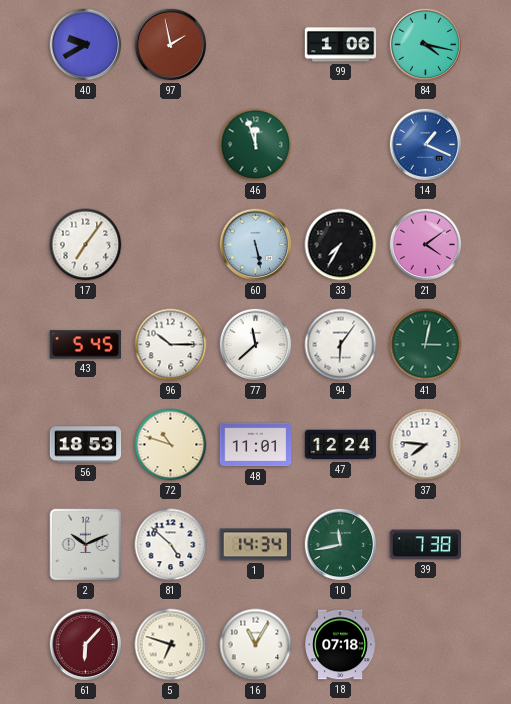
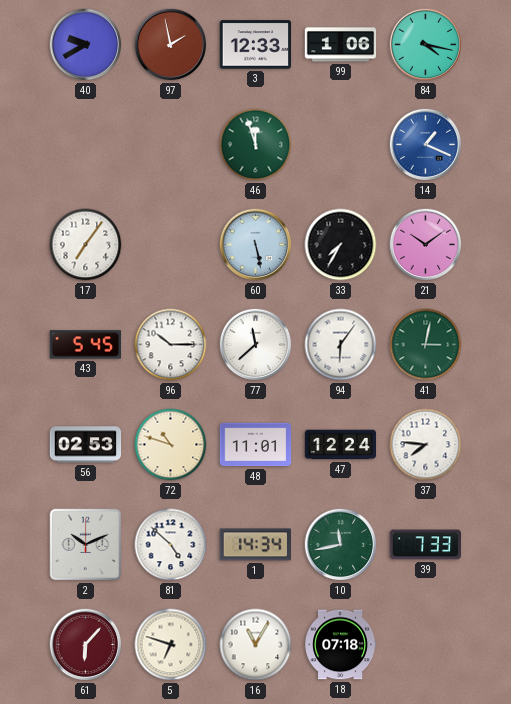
3: none -> 12:33
21: 4:09 -> 10:09
56: 18:53 -> 02:53
39: 7:38 -> 7:33
